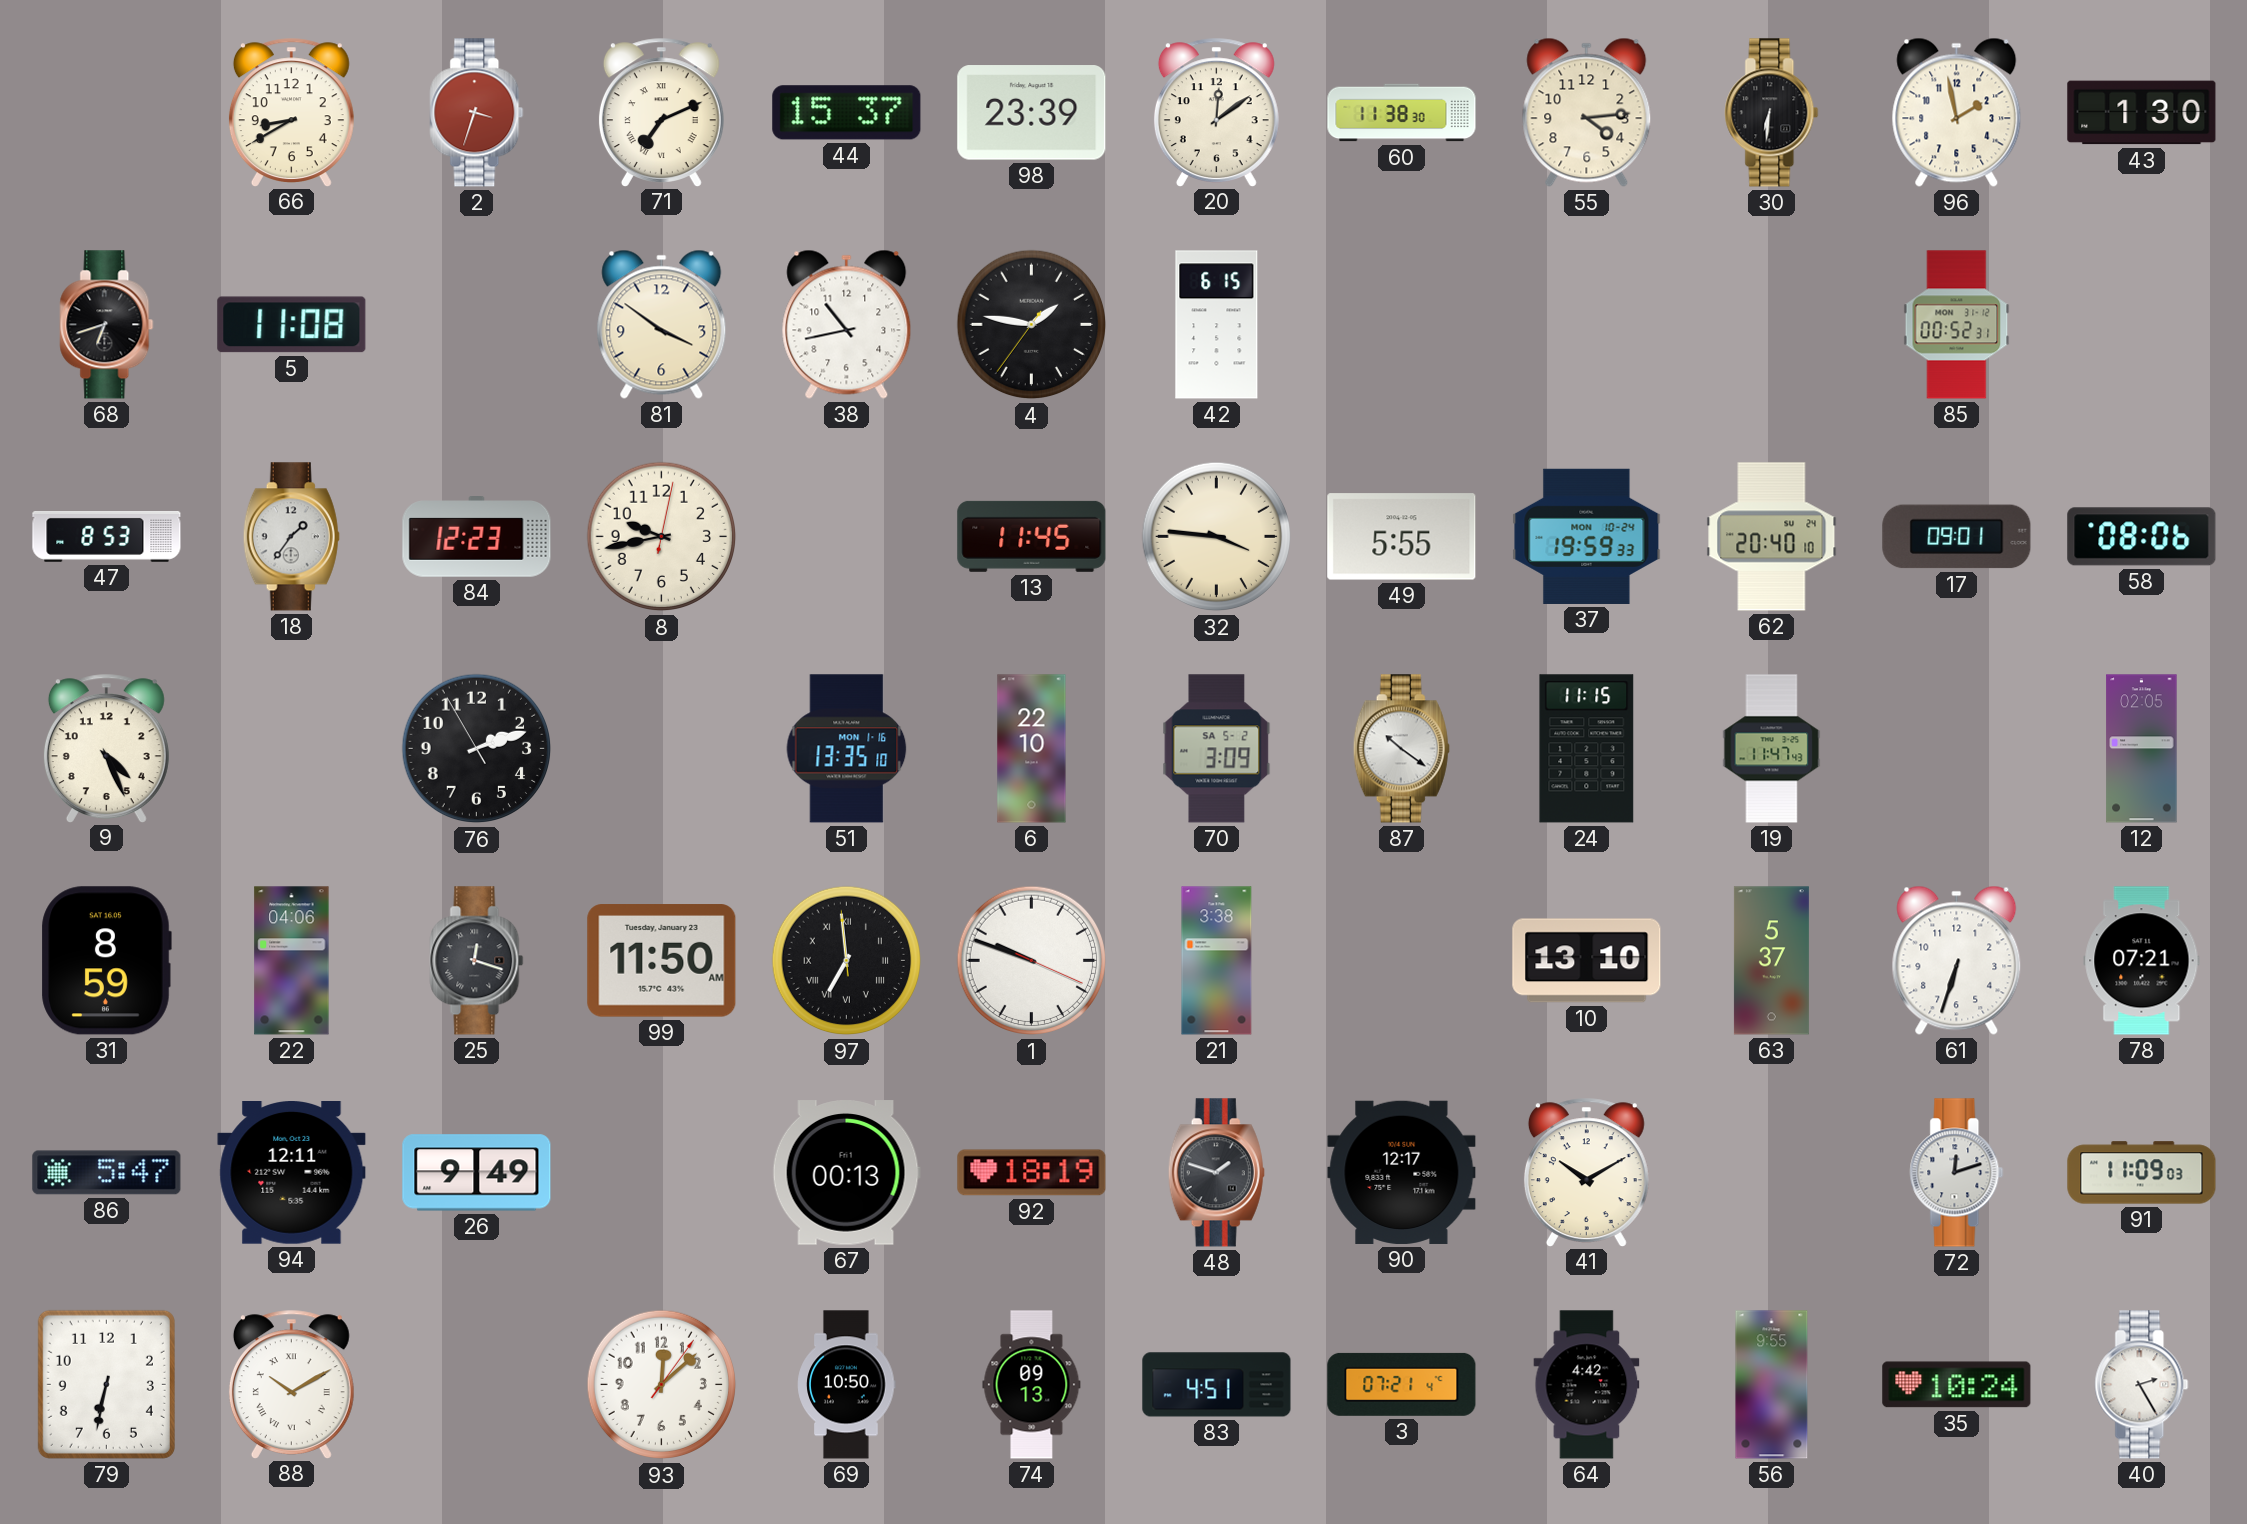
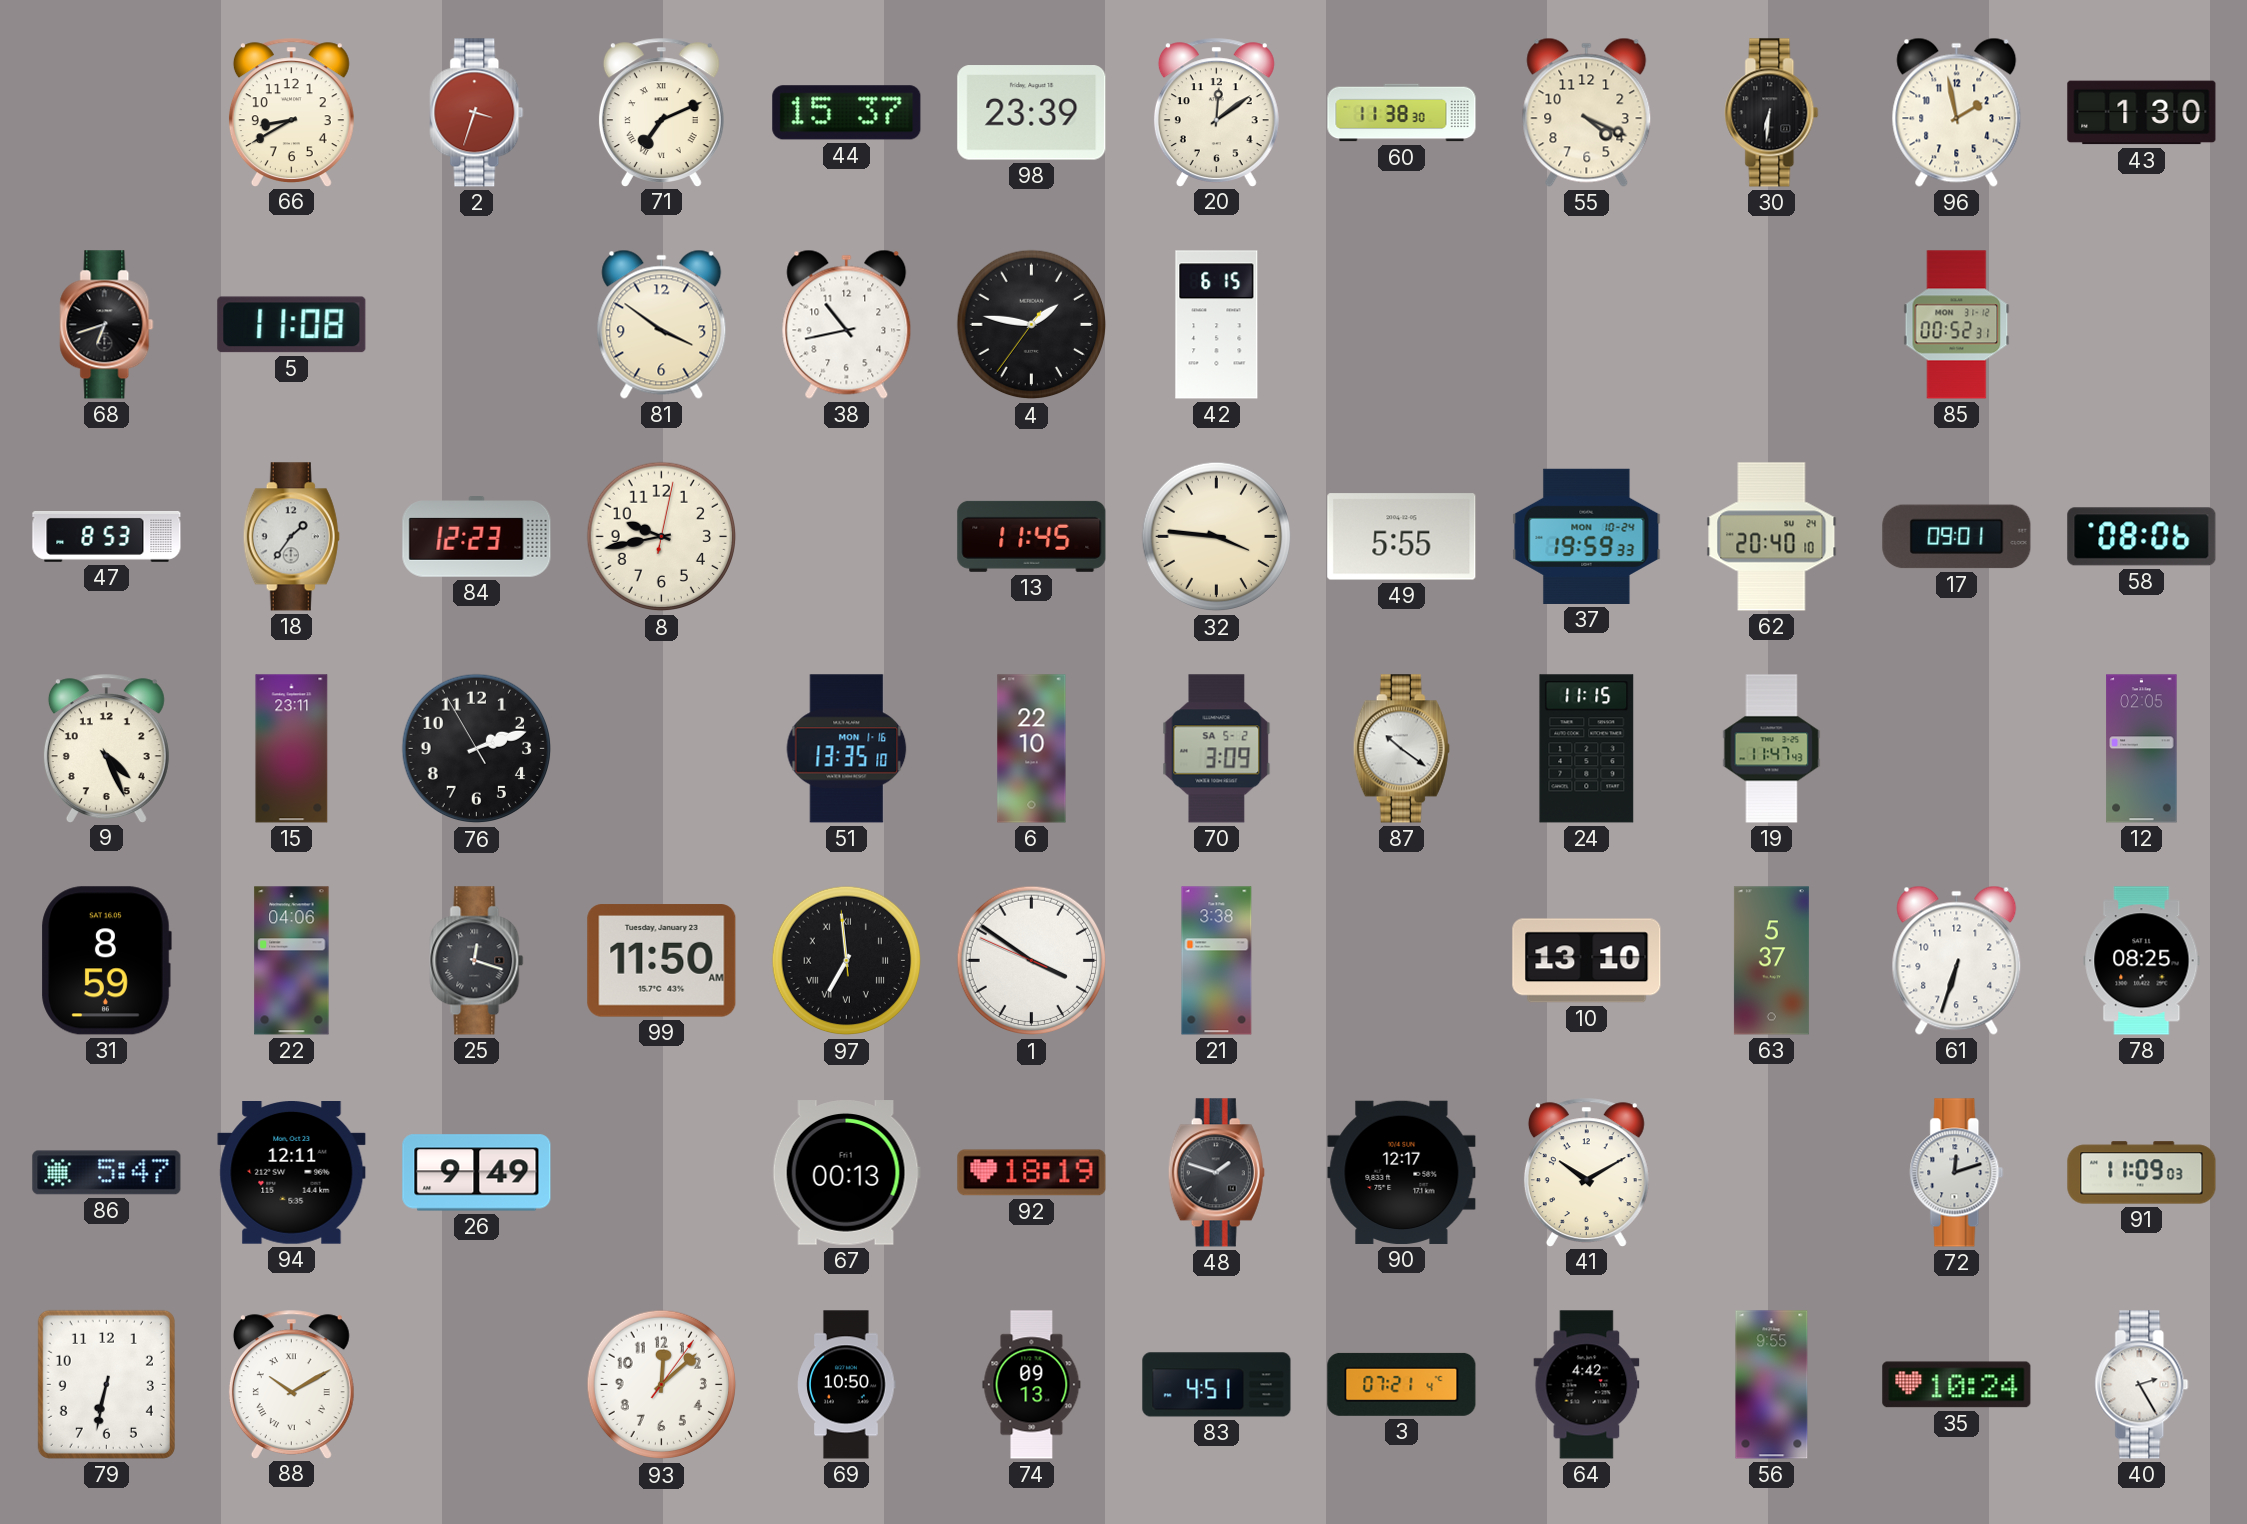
55: 4:14 -> 4:19
15: none -> 23:11
1: 9:48 -> 3:50
78: 07:21 -> 08:25
